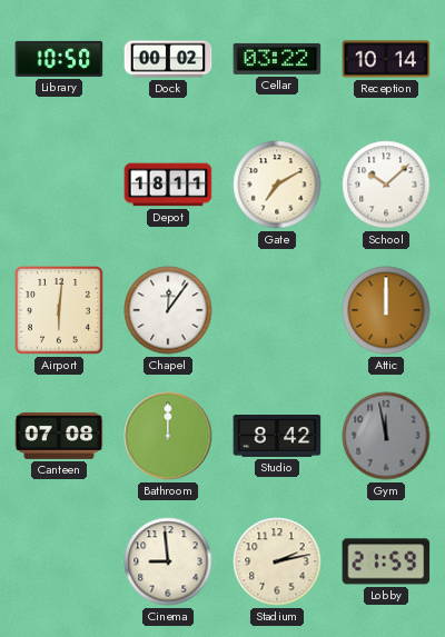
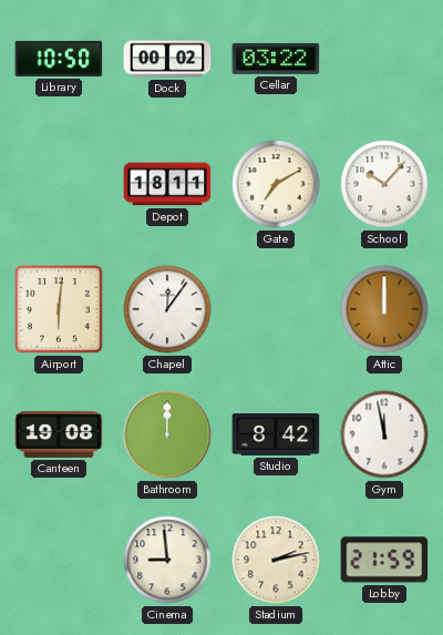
Reception: 10:14 -> none
School: 10:08 -> 10:07
Canteen: 07:08 -> 19:08
Gym dial: grey -> white
